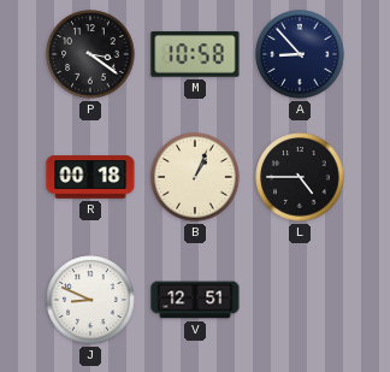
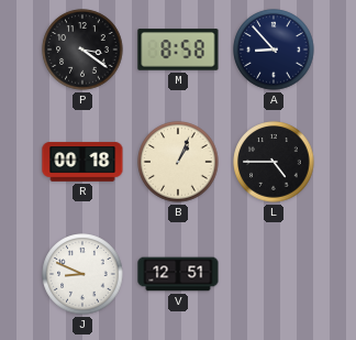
M: 10:58 -> 8:58
